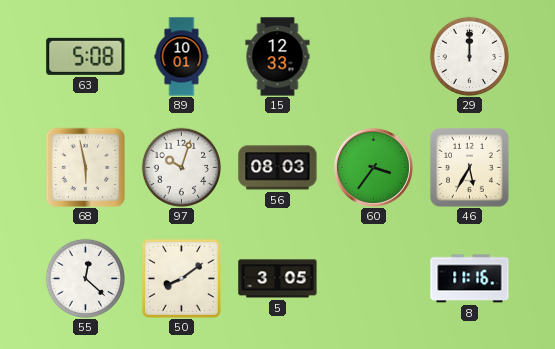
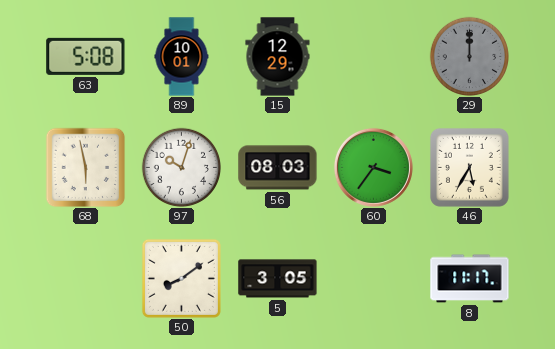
15: 12:33 -> 12:29
29 dial: white -> grey
55: 12:22 -> none
8: 11:16 -> 11:17
